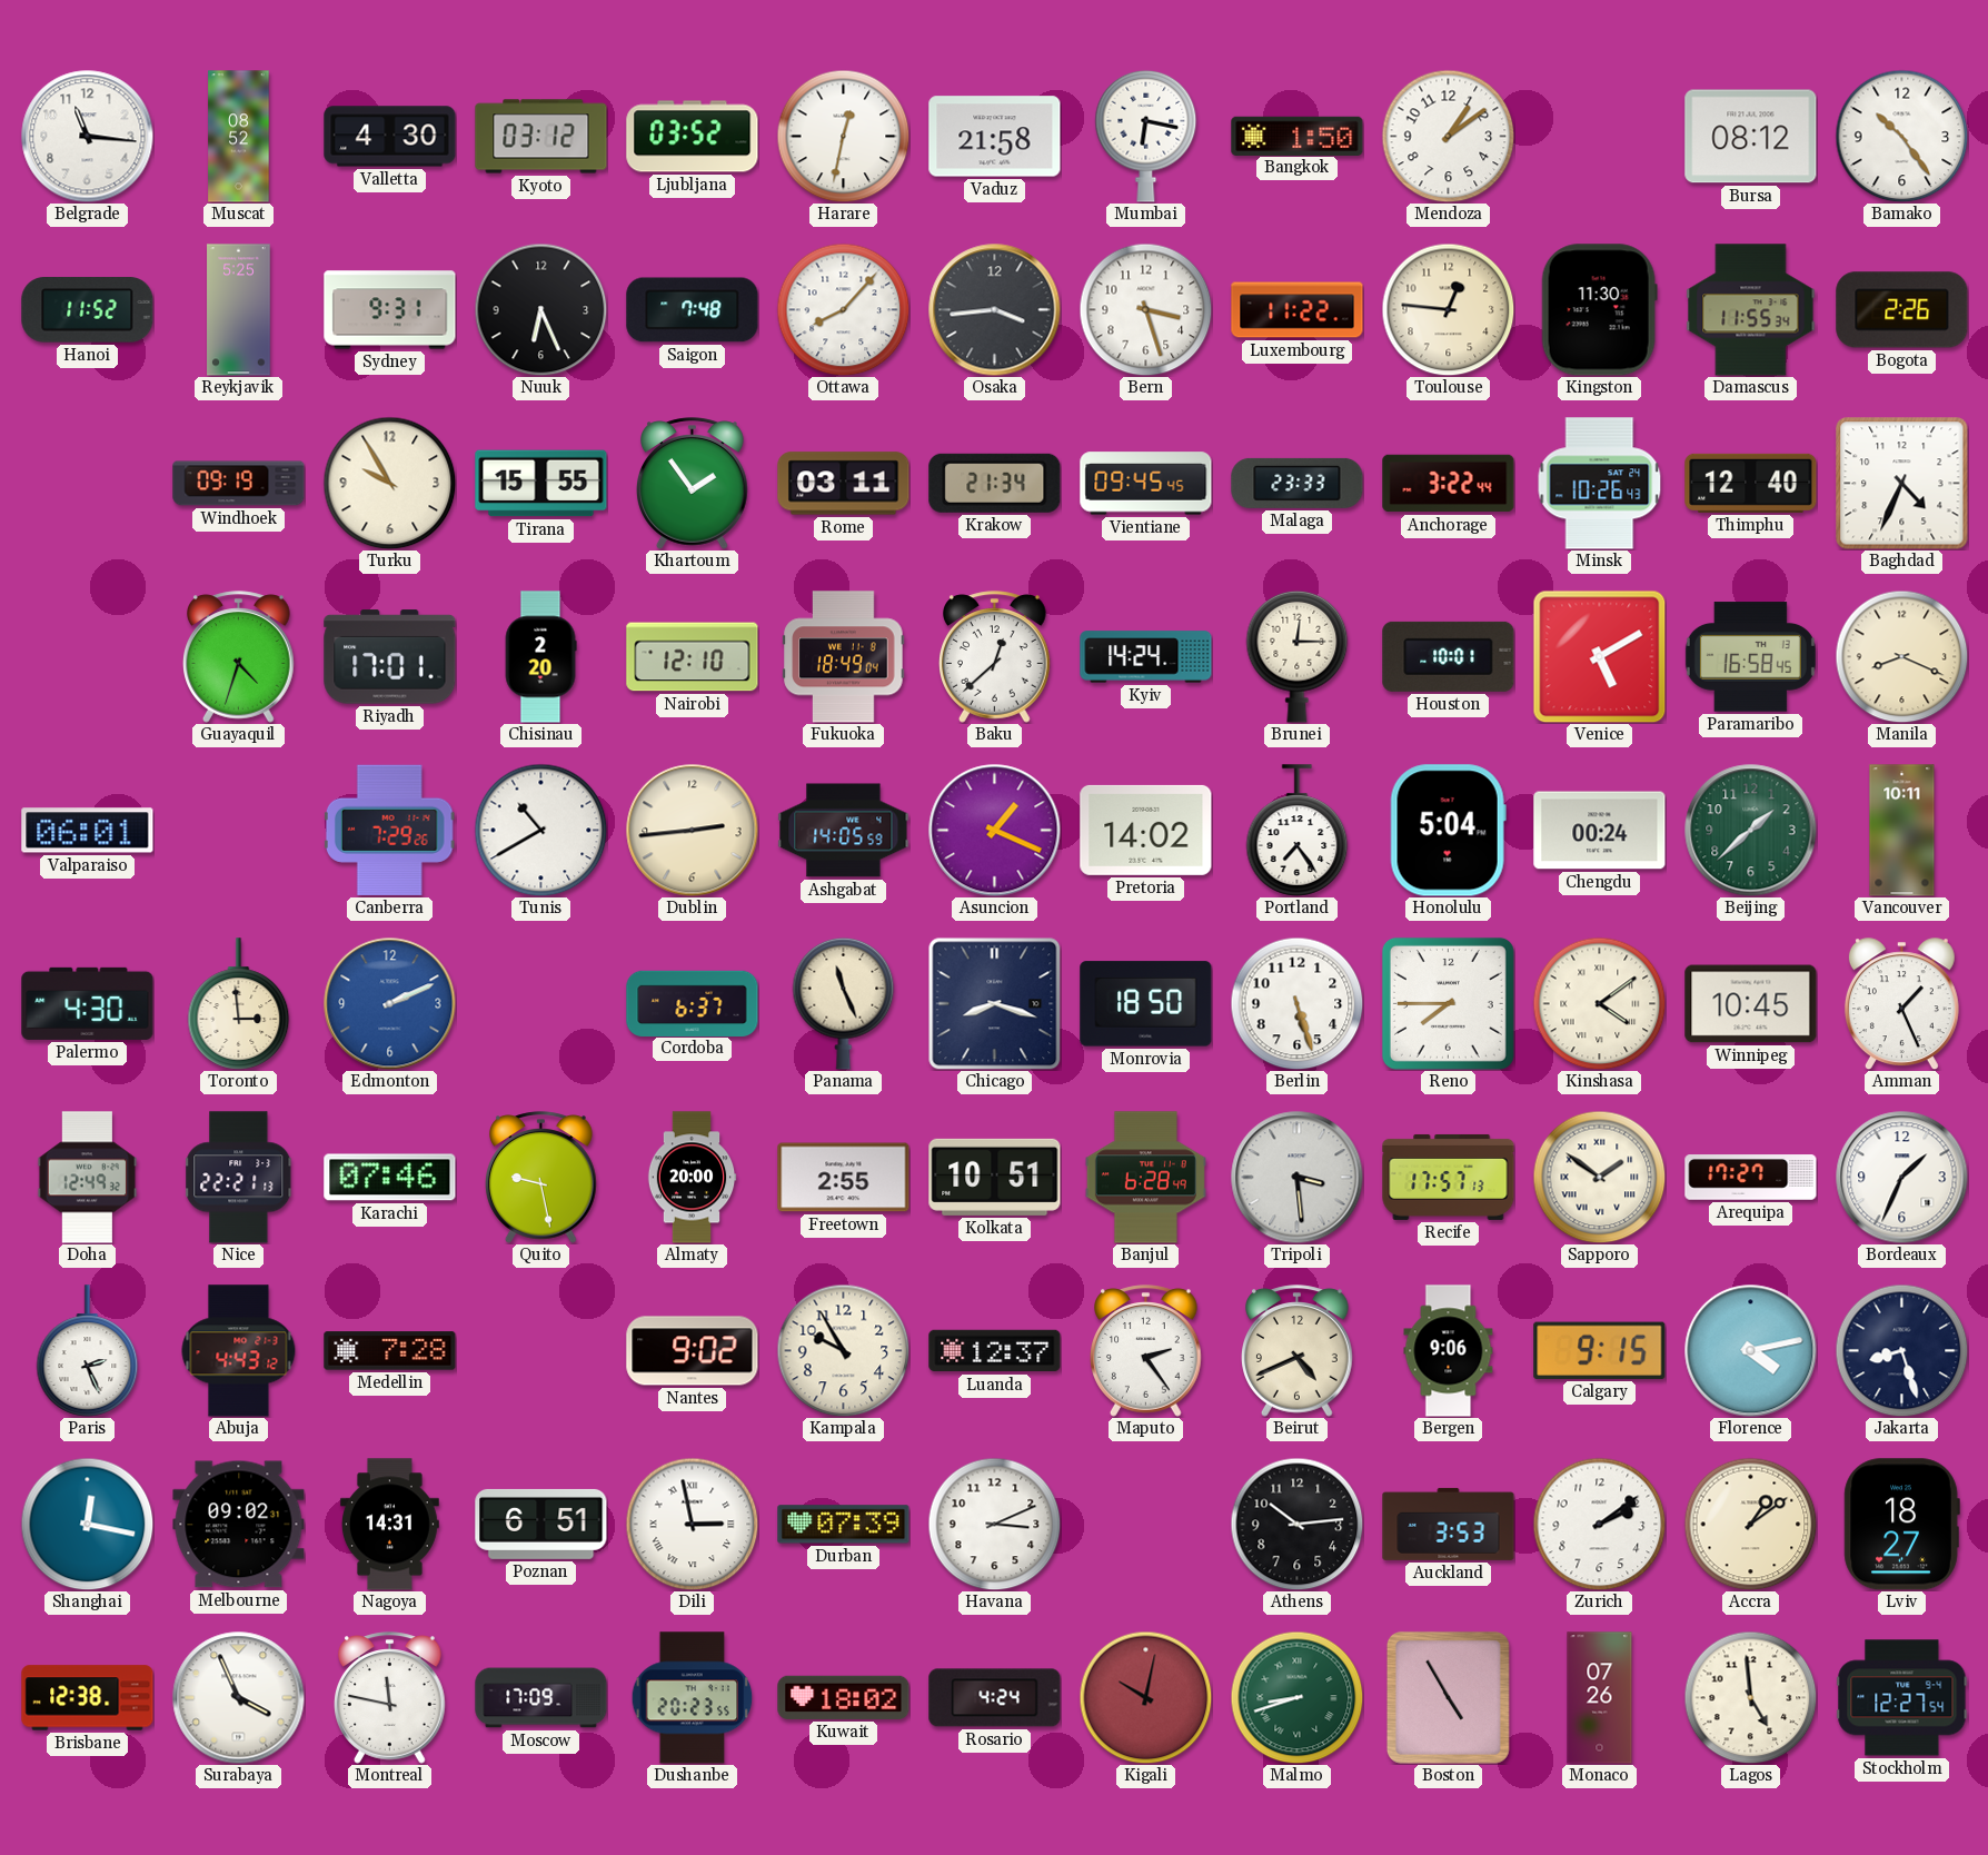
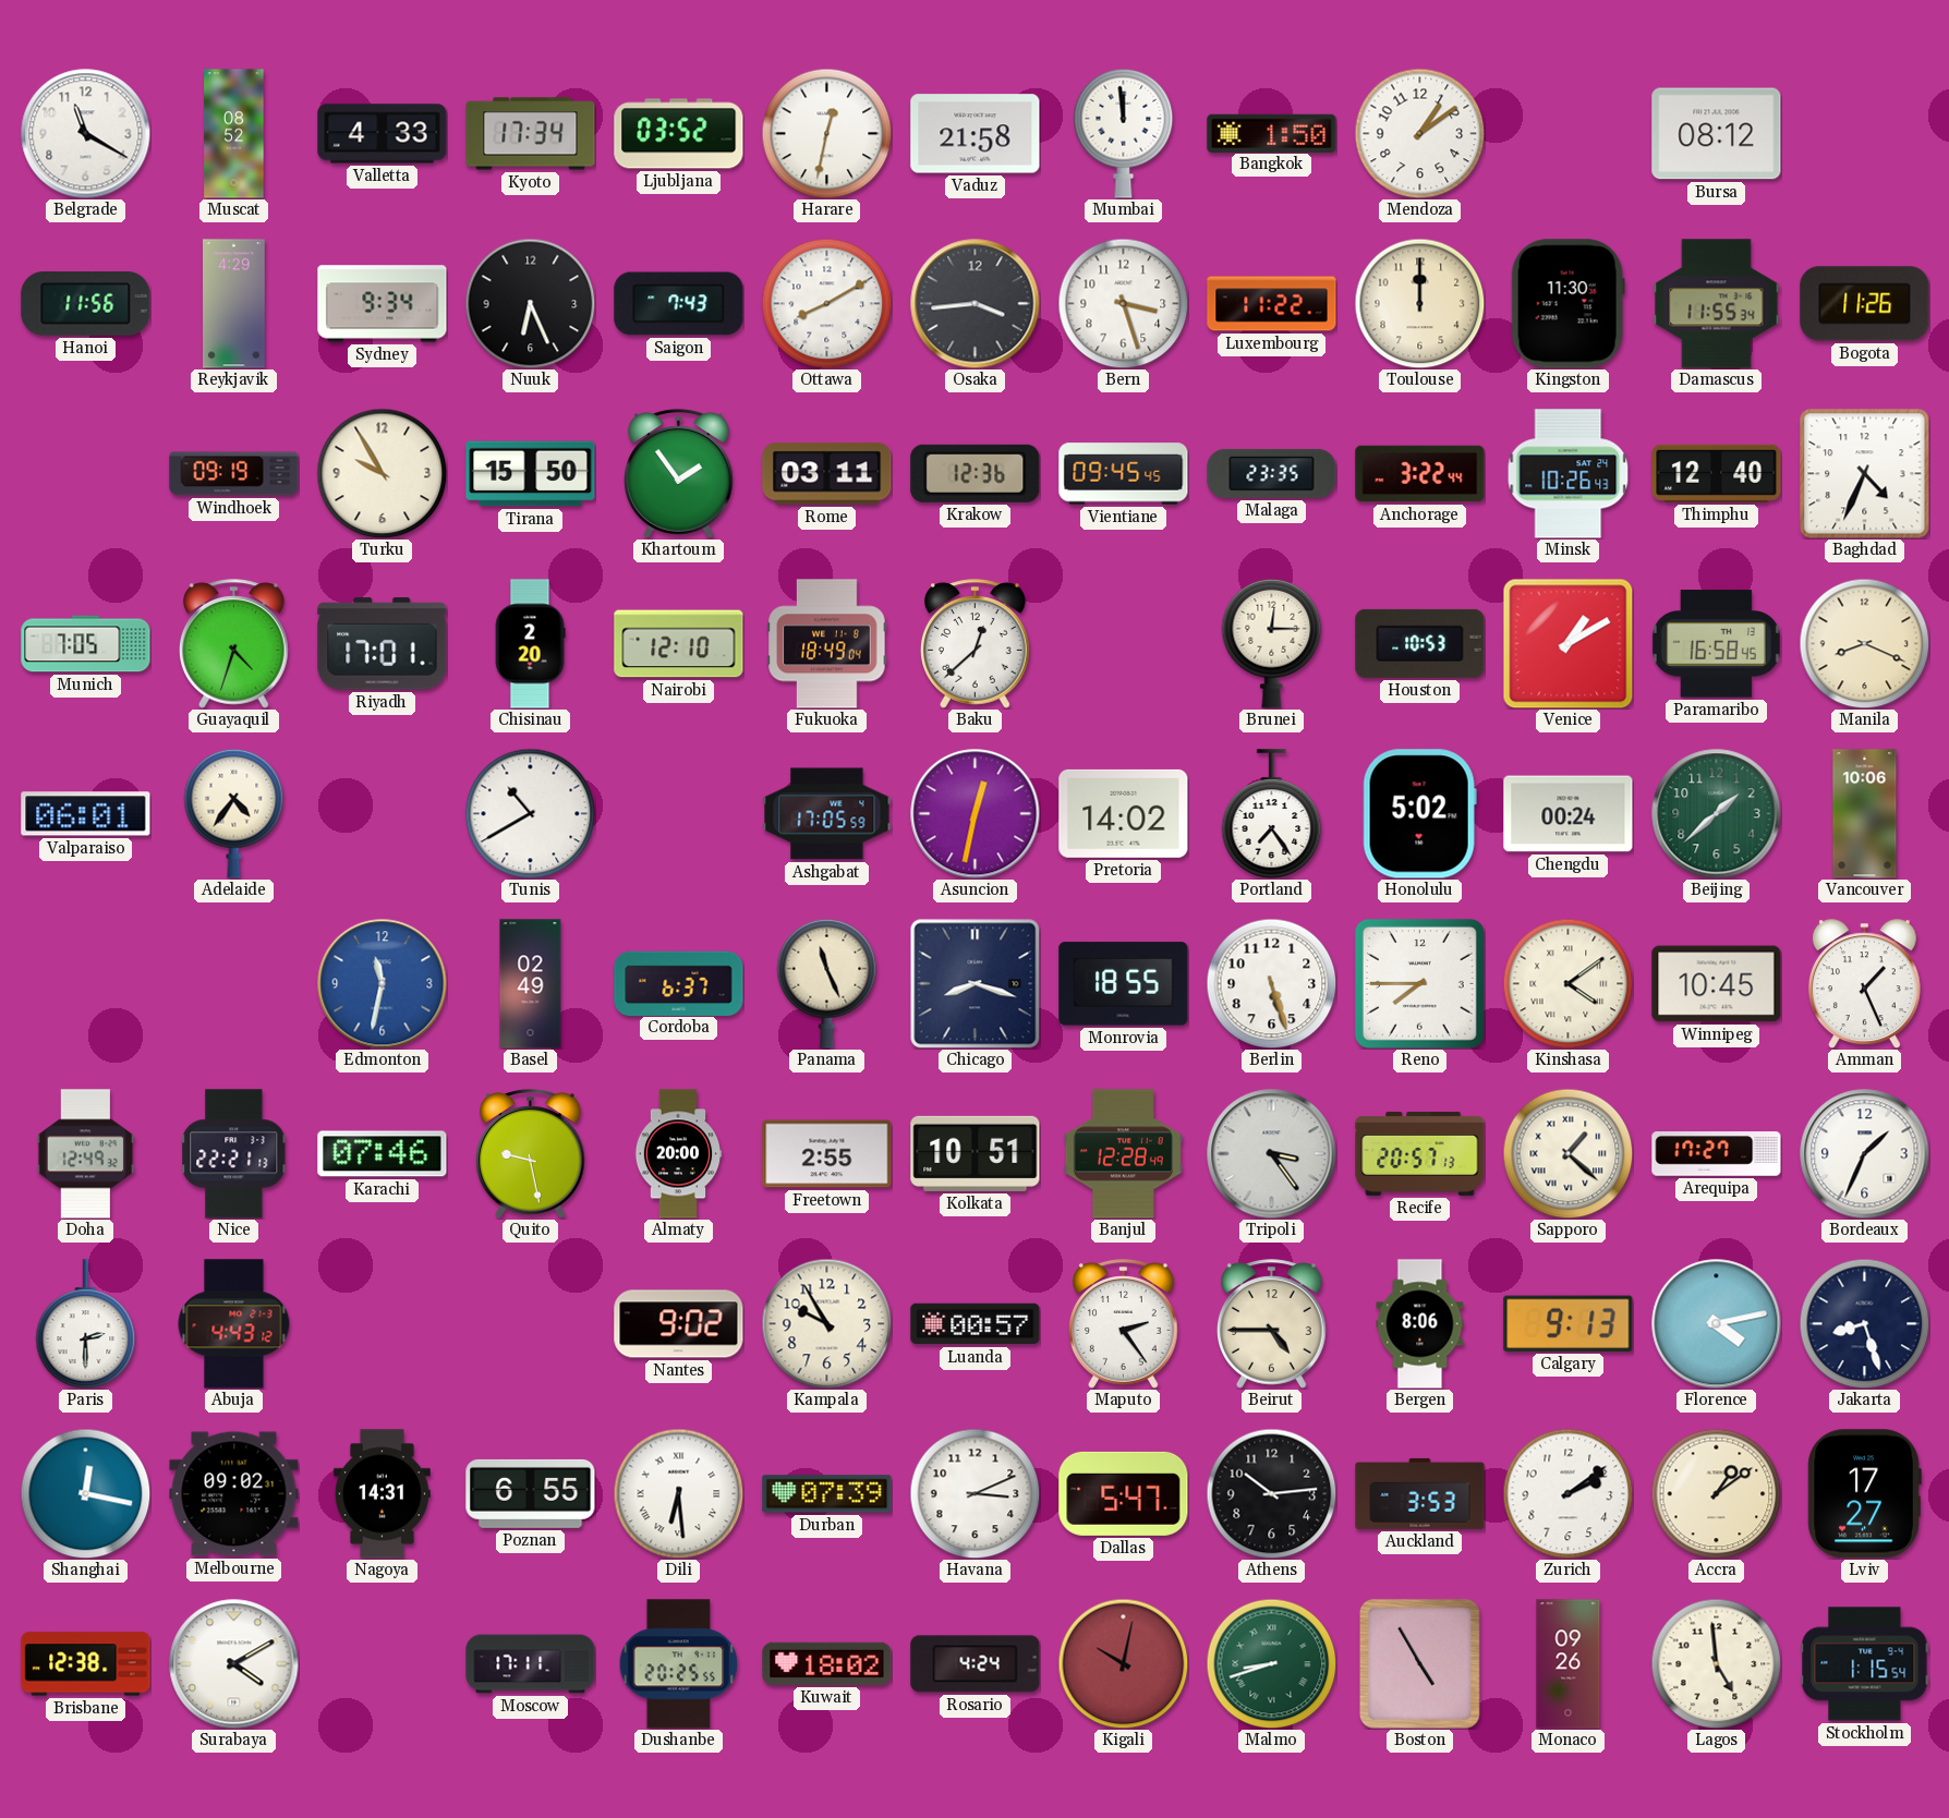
Belgrade: 11:16 -> 11:20
Valletta: 4:30 -> 4:33
Kyoto: 03:12 -> 17:34
Mumbai: 6:17 -> 11:59
Bamako: 10:24 -> none
Hanoi: 11:52 -> 11:56
Reykjavik: 5:25 -> 4:29
Sydney: 9:31 -> 9:34
Saigon: 7:48 -> 7:43
Ottawa: 8:07 -> 8:10
Toulouse: 12:46 -> 12:00
Bogota: 2:26 -> 11:26
Tirana: 15:55 -> 15:50
Krakow: 21:34 -> 12:36
Malaga: 23:33 -> 23:35
Munich: none -> 7:05
Kyiv: 14:24 -> none
Houston: 10:01 -> 10:53
Venice: 5:10 -> 1:10
Adelaide: none -> 4:36
Canberra: 7:29 -> none
Dublin: 2:44 -> none
Ashgabat: 14:05 -> 17:05
Asuncion: 1:19 -> 12:32
Honolulu: 5:04 -> 5:02
Vancouver: 10:11 -> 10:06
Palermo: 4:30 -> none
Toronto: 2:59 -> none
Edmonton: 2:11 -> 11:32
Basel: none -> 02:49
Monrovia: 18:50 -> 18:55
Banjul: 6:28 -> 12:28
Tripoli: 3:29 -> 3:24
Recife: 17:57 -> 20:57
Sapporo: 1:51 -> 1:22
Paris: 2:26 -> 2:30
Medellin: 7:28 -> none
Luanda: 12:37 -> 00:57
Beirut: 4:41 -> 4:45
Bergen: 9:06 -> 8:06
Calgary: 9:15 -> 9:13
Poznan: 6:51 -> 6:55
Dili: 2:58 -> 6:29
Dallas: none -> 5:47
Lviv: 18:27 -> 17:27
Surabaya: 3:56 -> 4:10
Montreal: 11:47 -> none
Moscow: 17:09 -> 17:11
Dushanbe: 20:23 -> 20:25
Monaco: 07:26 -> 09:26
Stockholm: 12:27 -> 1:15
